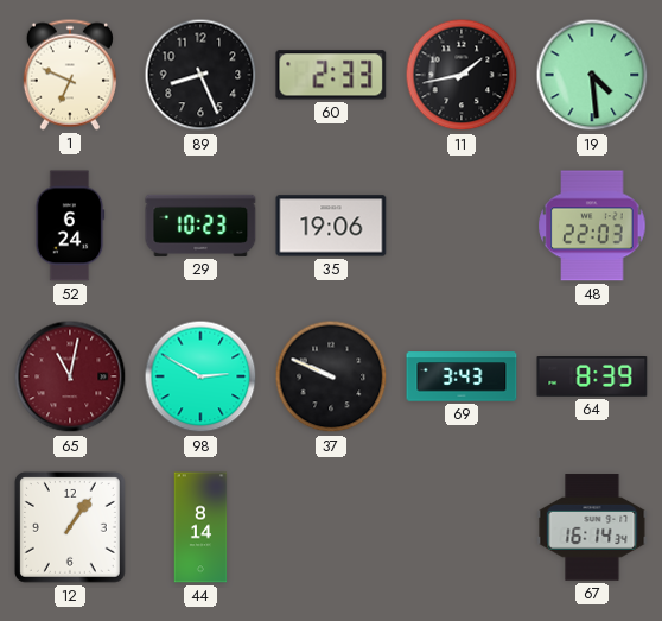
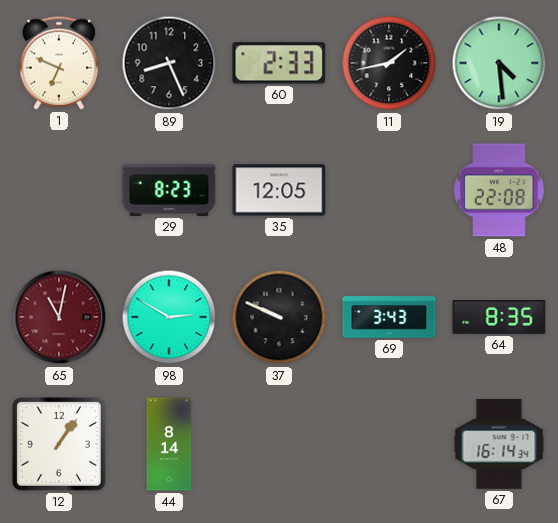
52: 6:24 -> none
29: 10:23 -> 8:23
35: 19:06 -> 12:05
48: 22:03 -> 22:08
64: 8:39 -> 8:35
